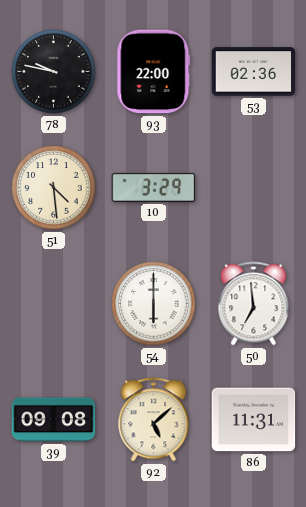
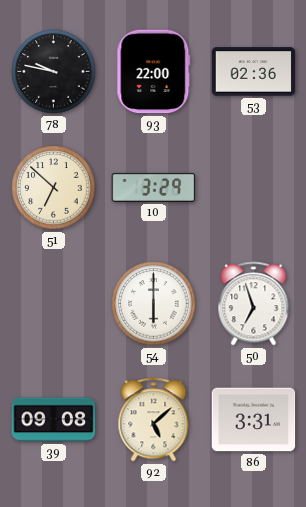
51: 4:29 -> 6:52
50: 6:59 -> 6:57
86: 11:31 -> 3:31
